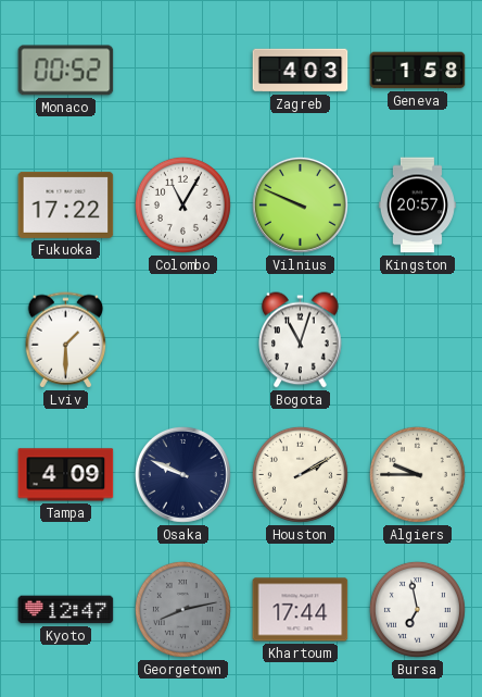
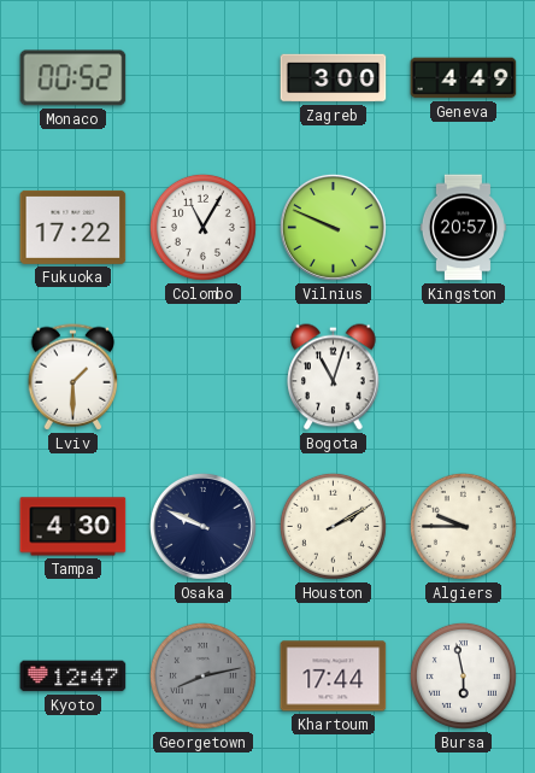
Zagreb: 4:03 -> 3:00
Geneva: 1:58 -> 4:49
Tampa: 4:09 -> 4:30
Bursa: 6:58 -> 5:58
